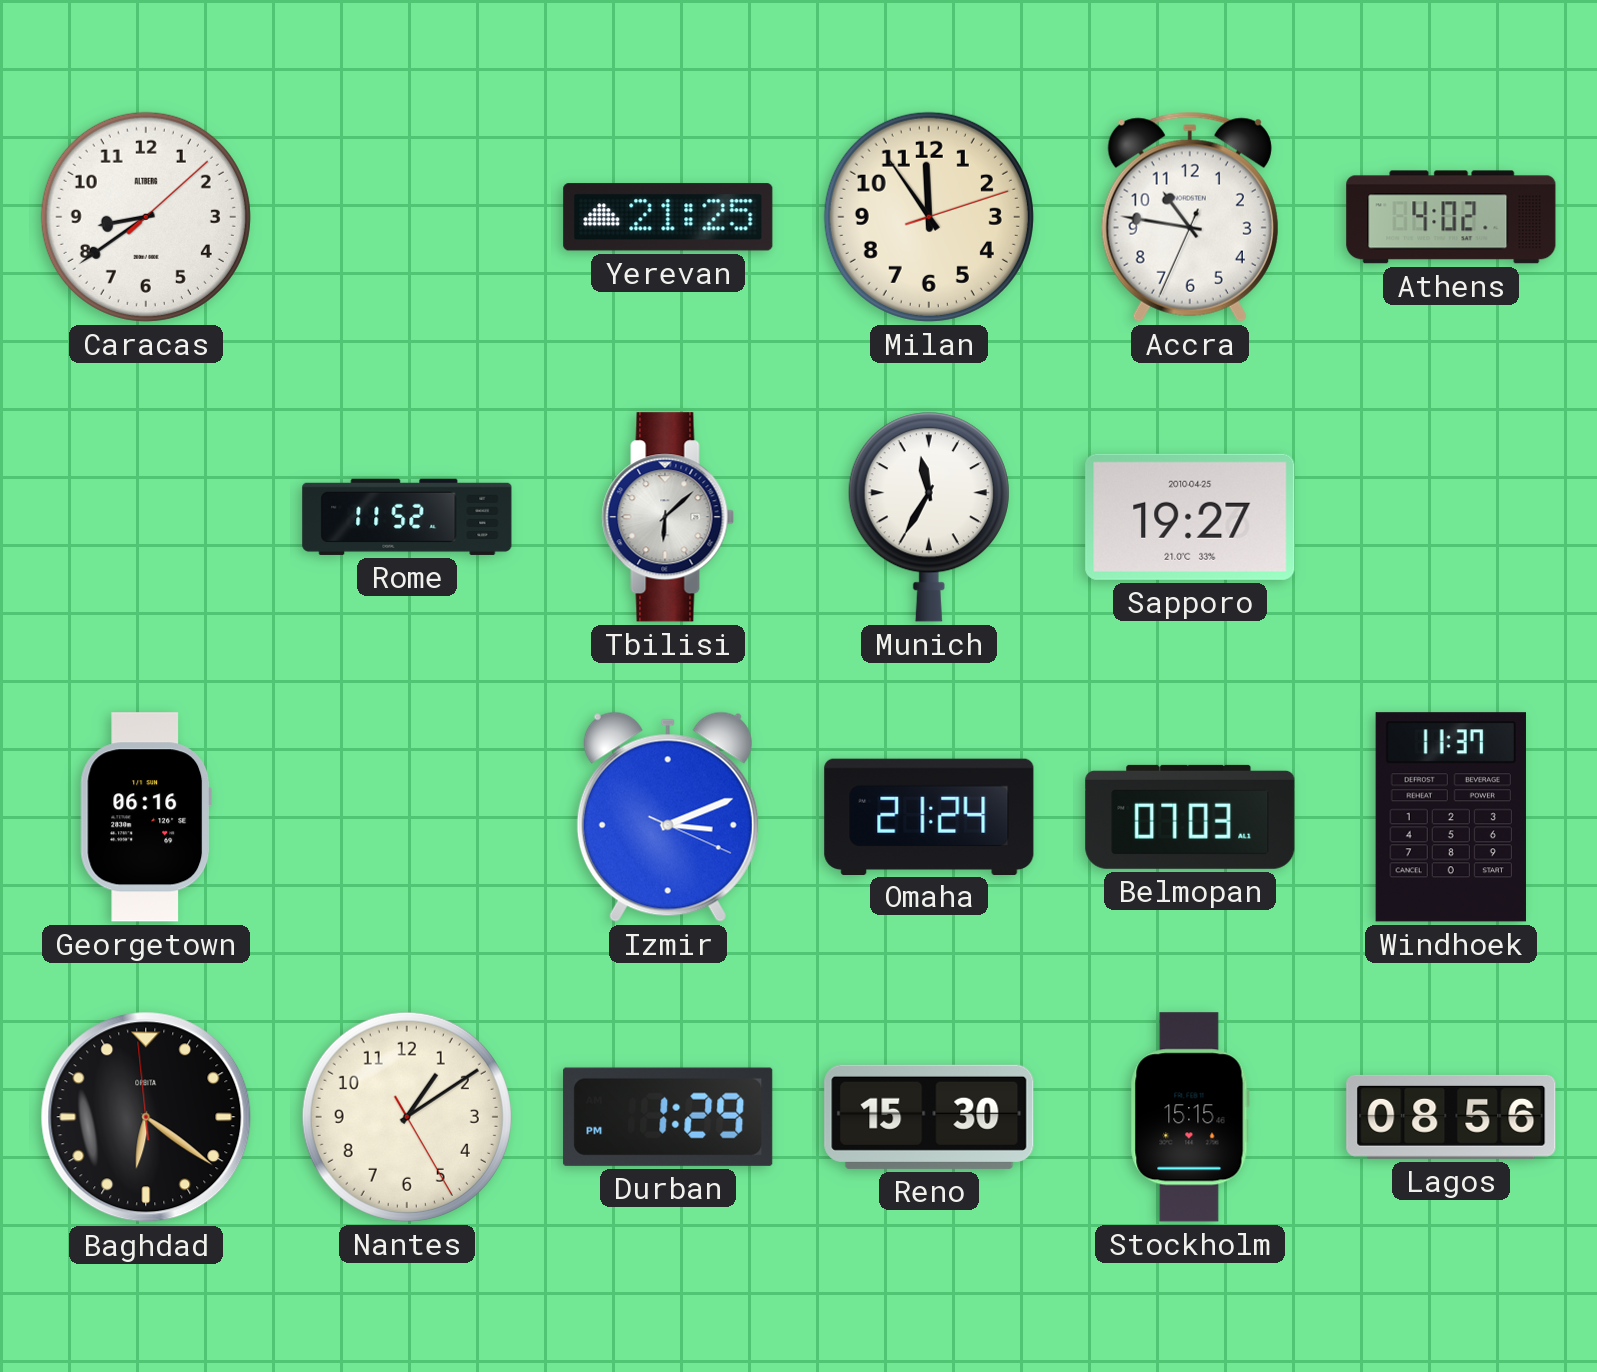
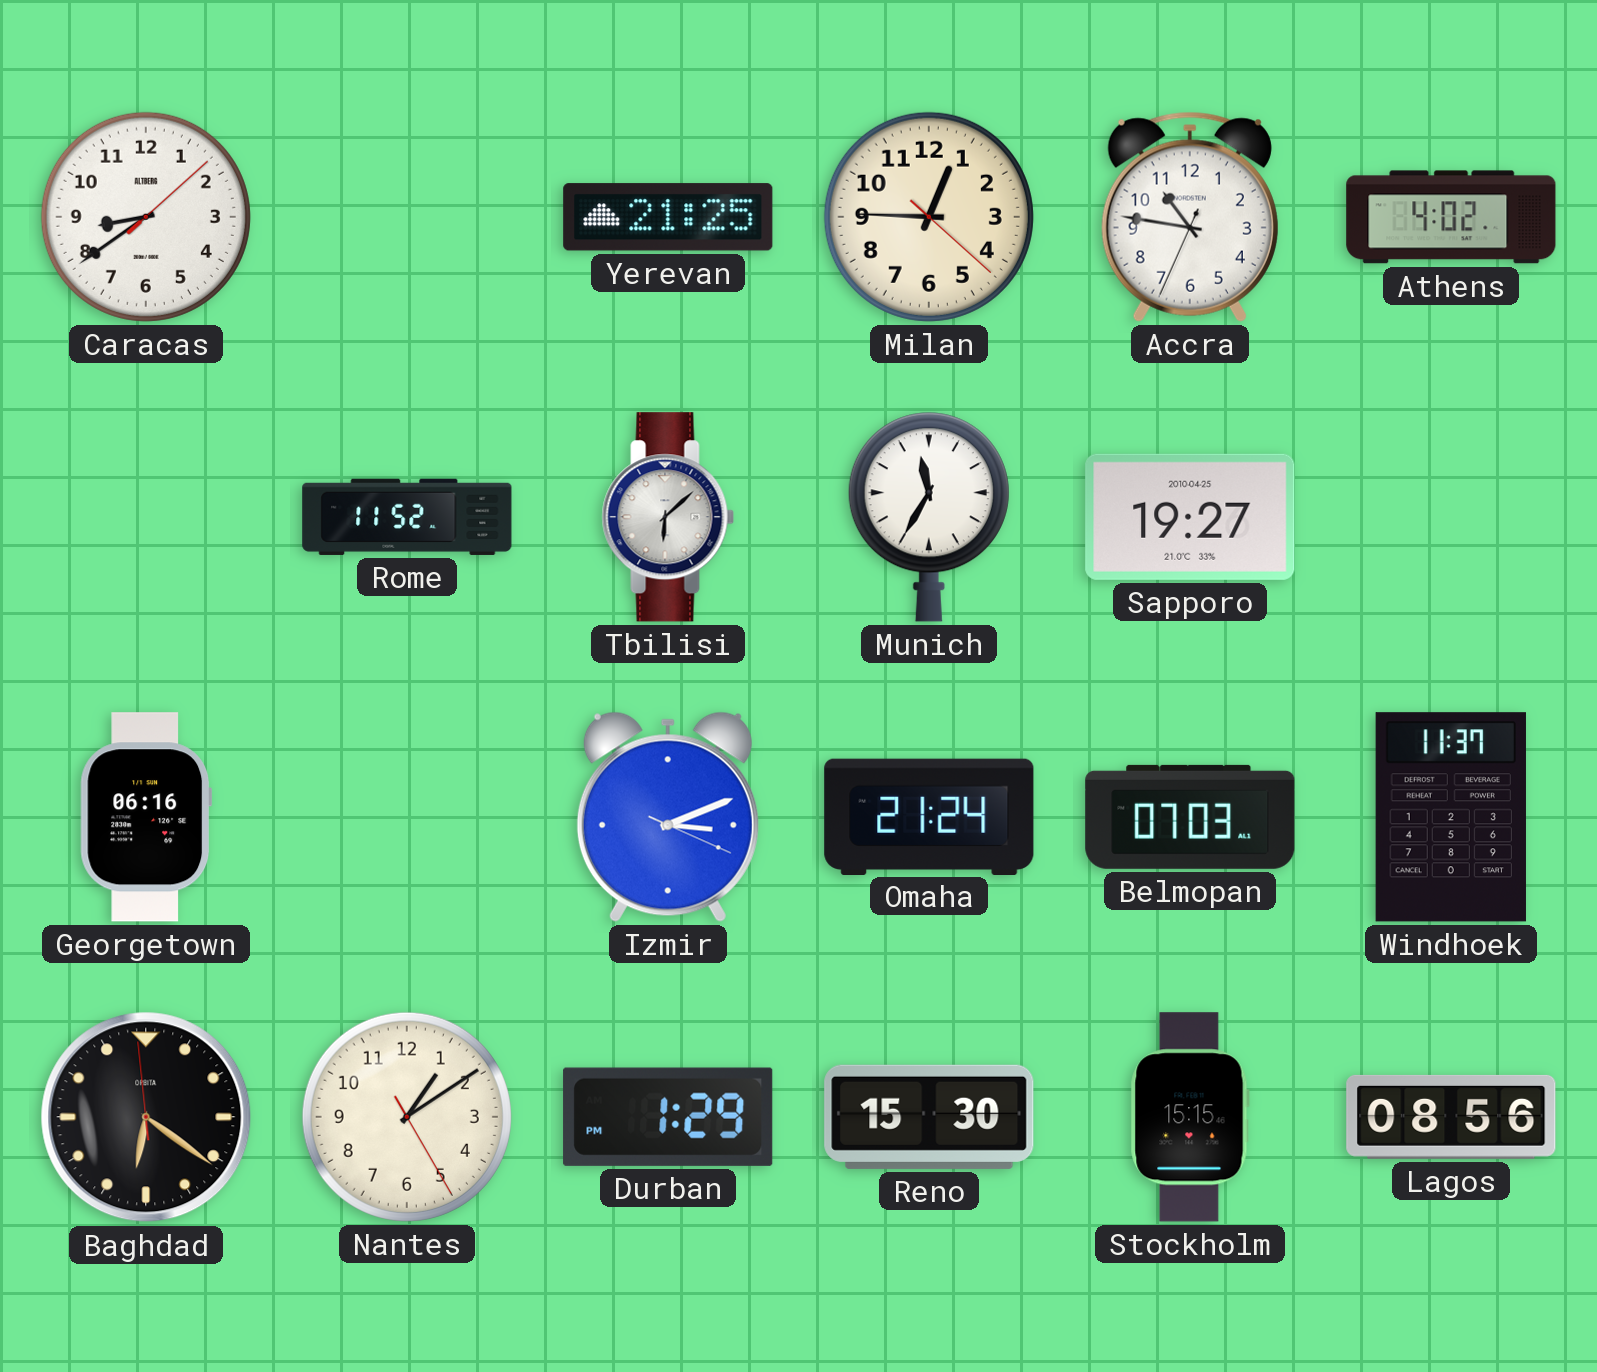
Milan: 11:54 -> 12:45
